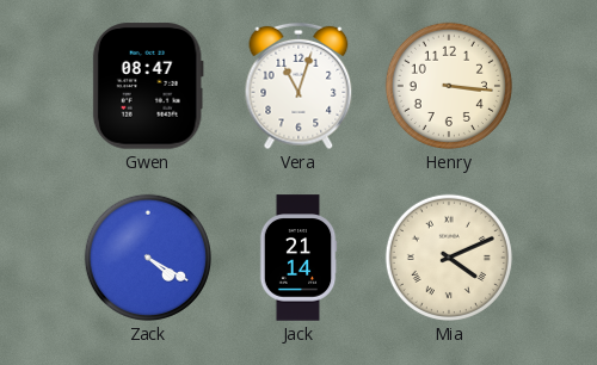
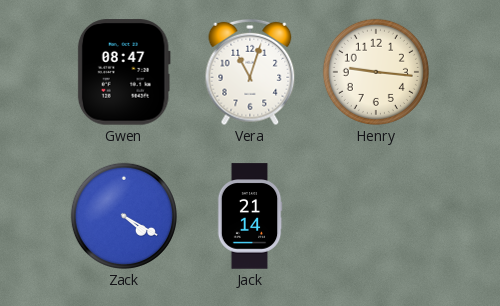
Henry: 3:16 -> 9:16
Mia: 4:11 -> none
